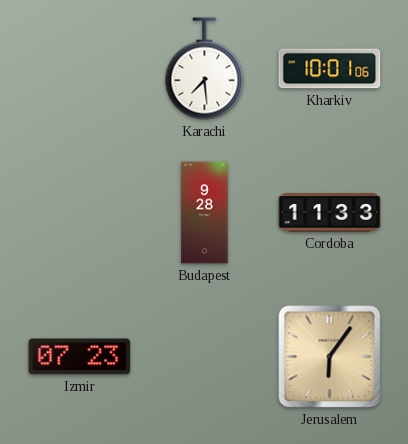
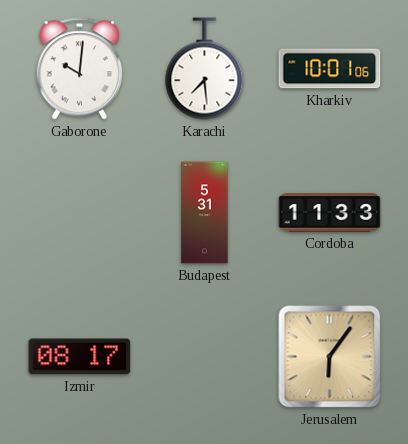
Gaborone: none -> 10:01
Budapest: 9:28 -> 5:31
Izmir: 07:23 -> 08:17
